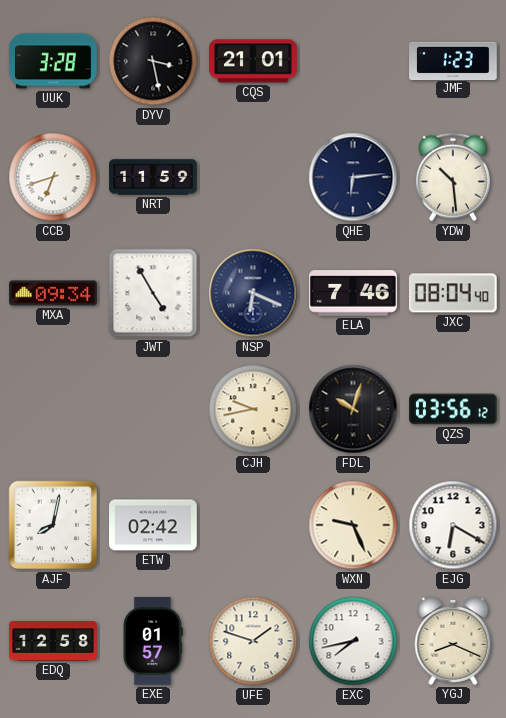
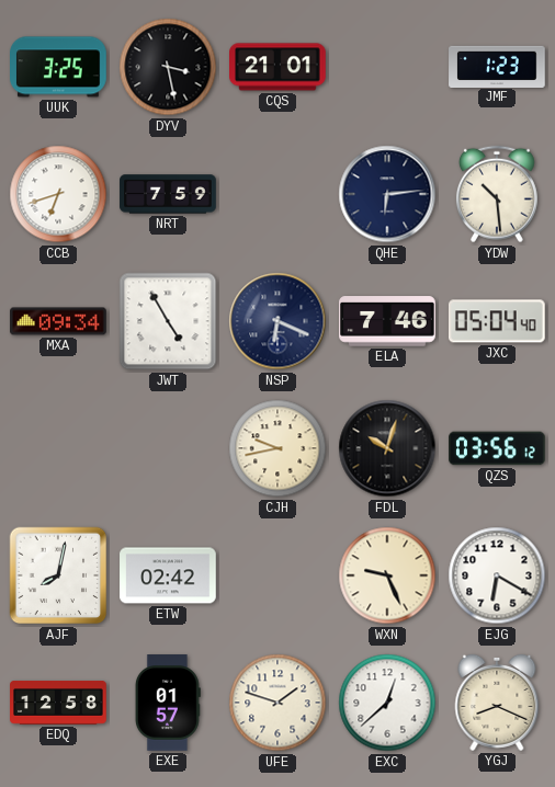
UUK: 3:28 -> 3:25
NRT: 11:59 -> 7:59
JXC: 08:04 -> 05:04
EXC: 7:43 -> 12:38
